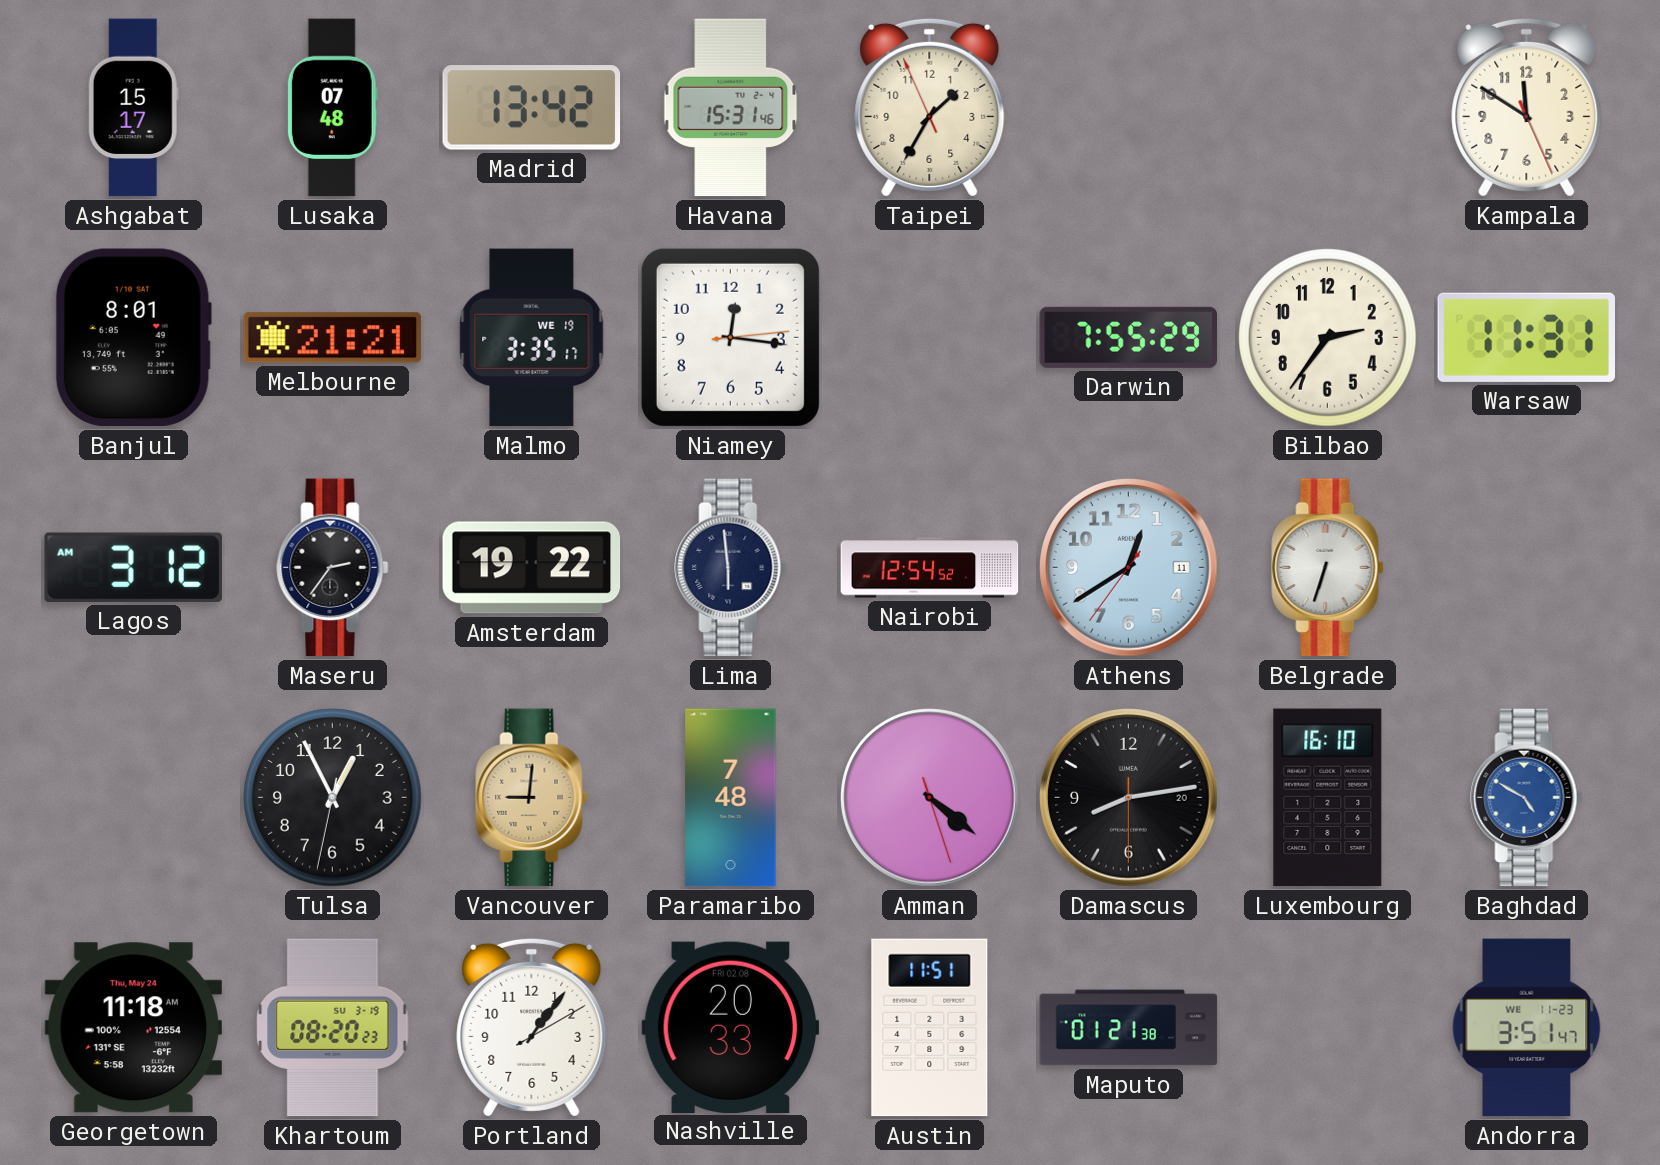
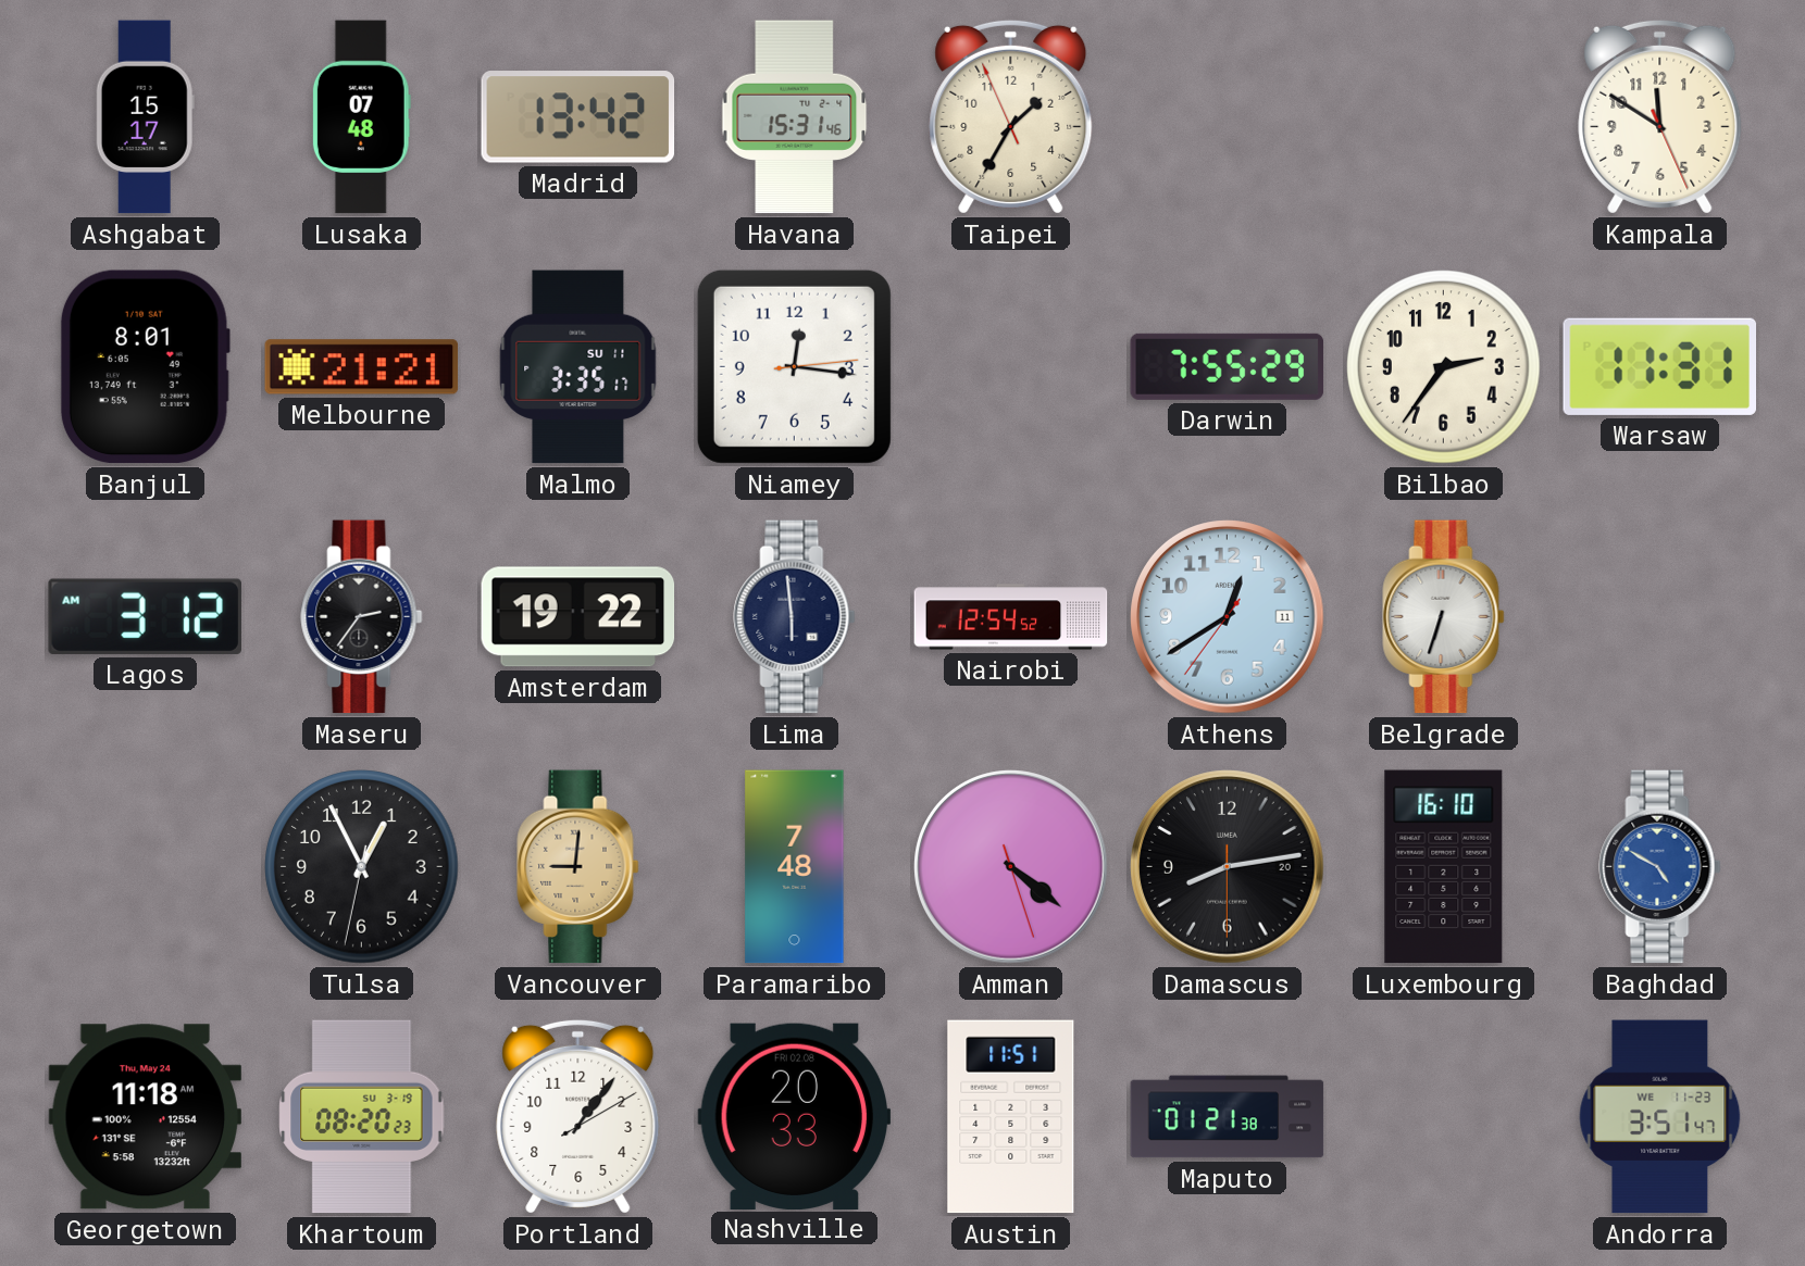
Malmo date: WE 19 -> SU 11
